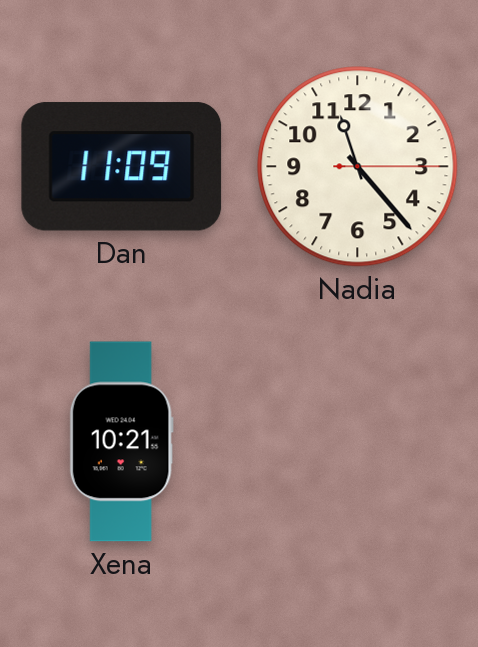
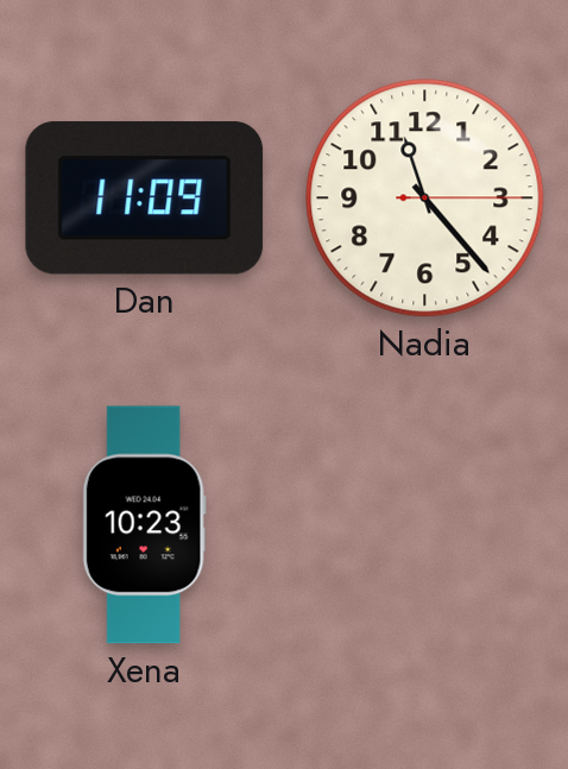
Xena: 10:21 -> 10:23
